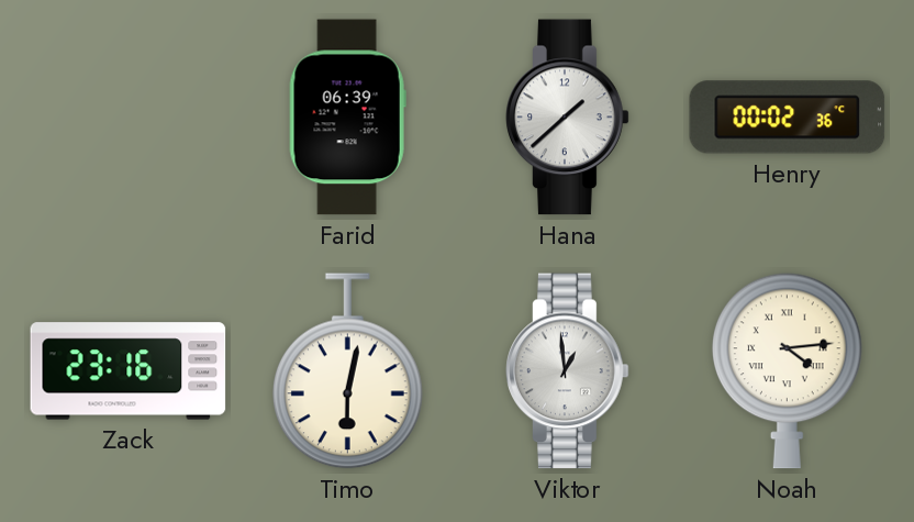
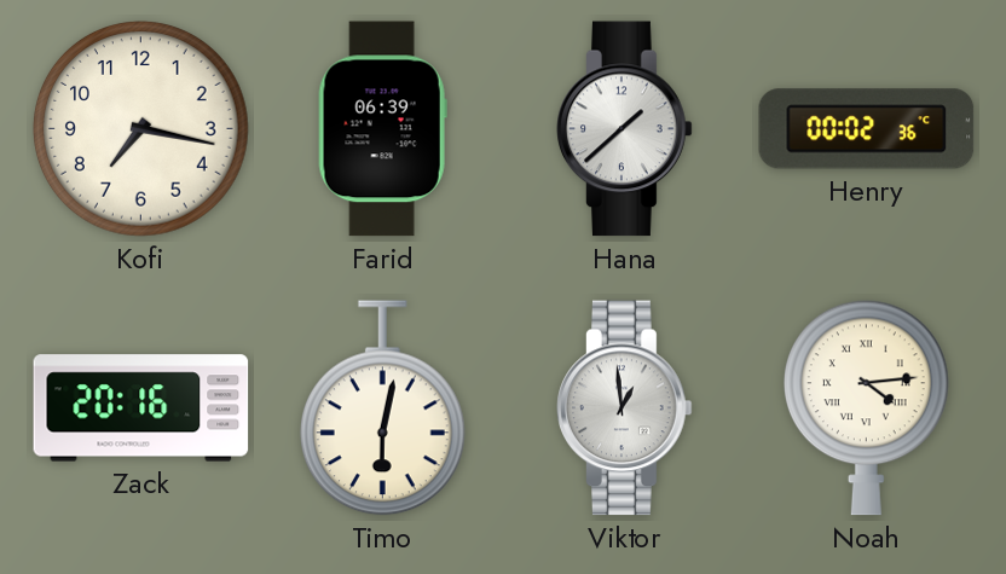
Kofi: none -> 7:17
Zack: 23:16 -> 20:16
